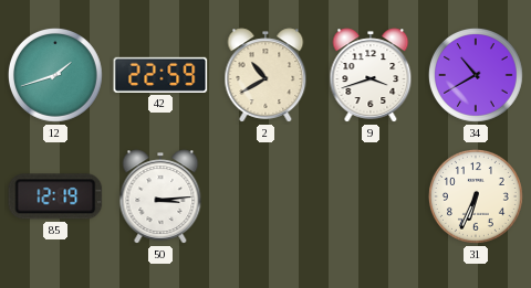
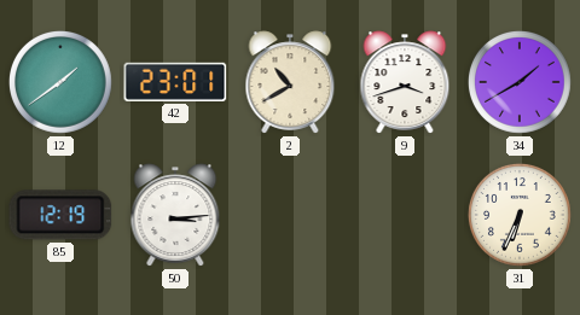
12: 1:42 -> 1:39
42: 22:59 -> 23:01
34: 10:40 -> 1:40
